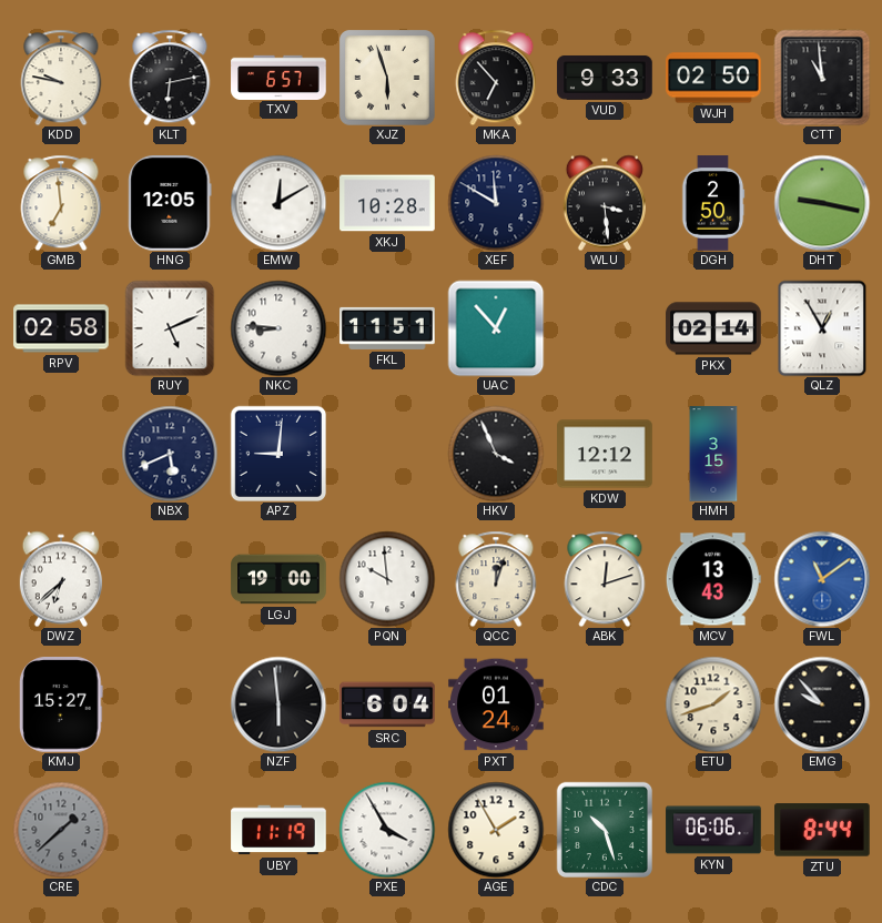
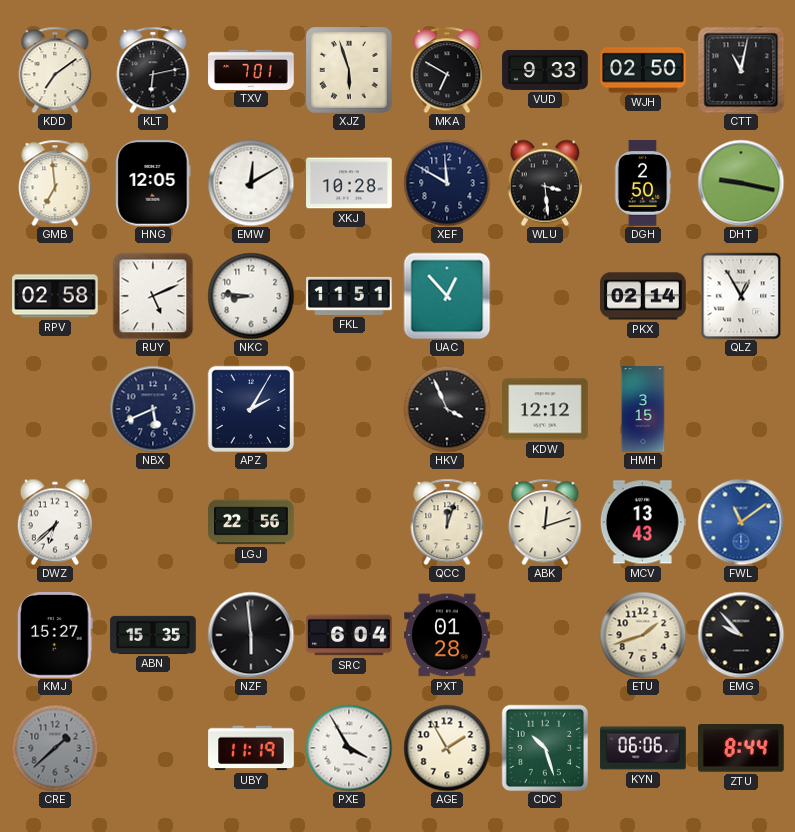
KDD: 9:47 -> 7:09
TXV: 6:57 -> 7:01
MKA: 6:53 -> 6:50
CTT: 10:59 -> 11:02
APZ: 9:01 -> 2:05
LGJ: 19:00 -> 22:56
PQN: 9:59 -> none
ABN: none -> 15:35
PXT: 01:24 -> 01:28
